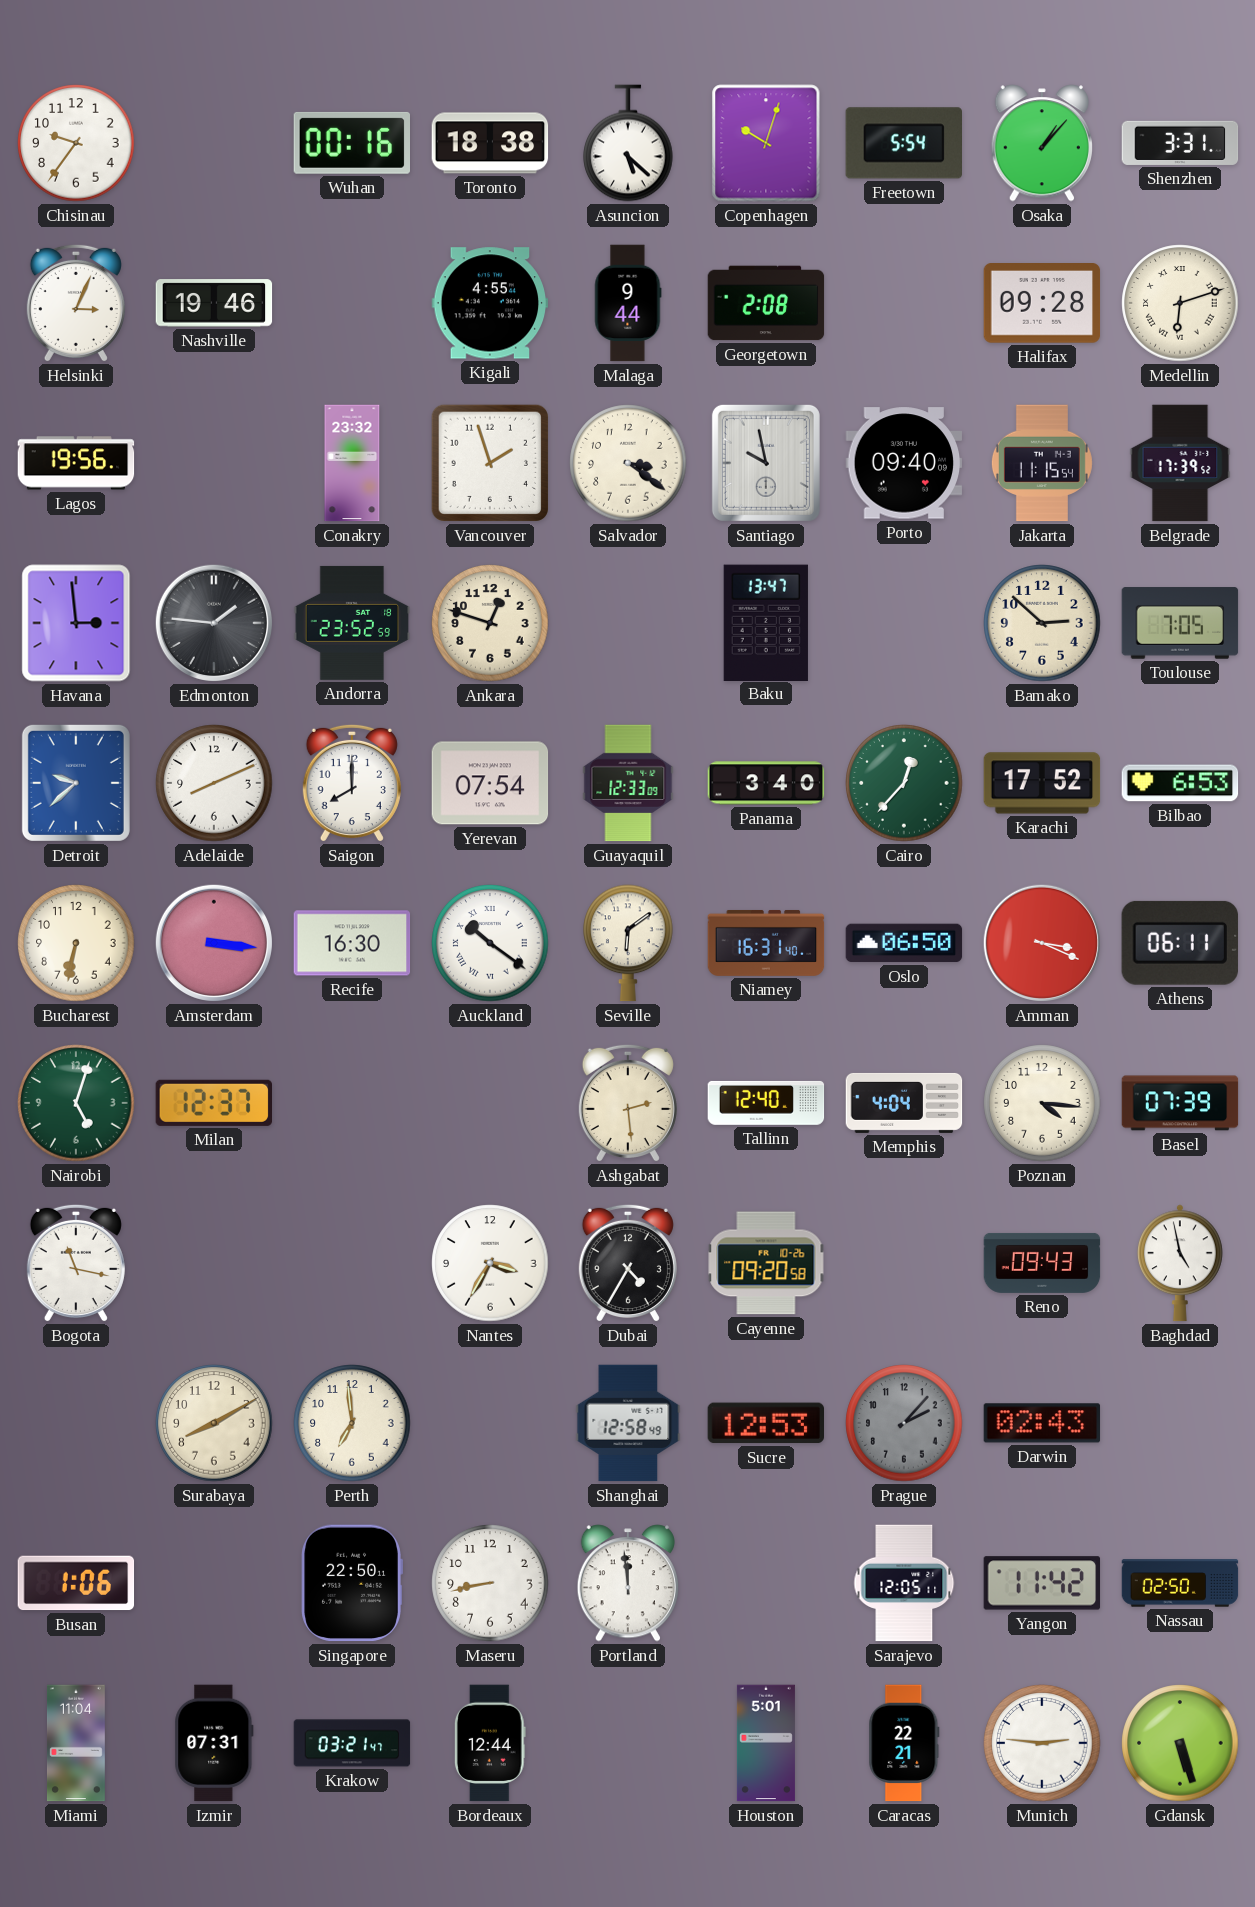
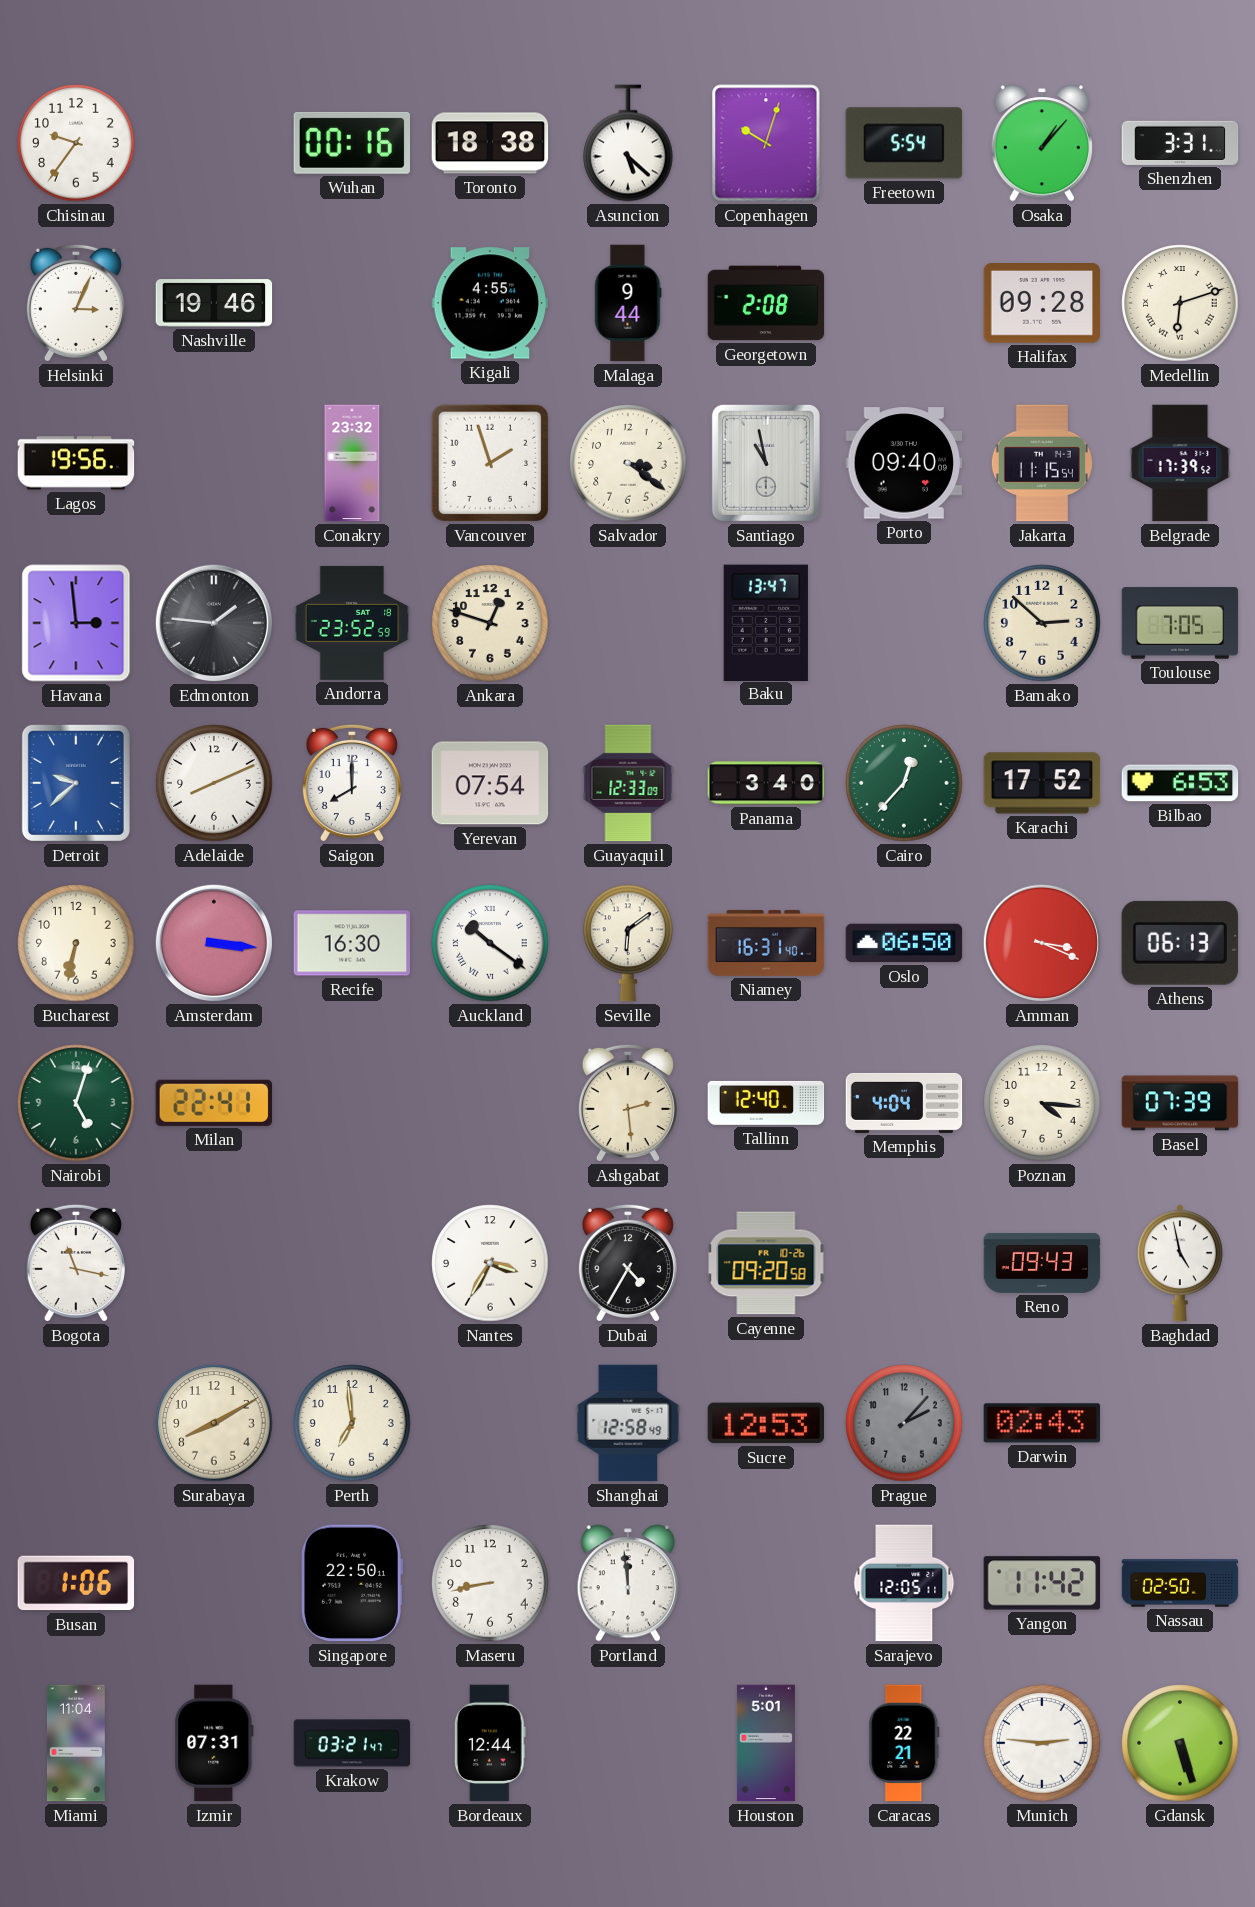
Santiago: 9:58 -> 10:58
Athens: 06:11 -> 06:13
Milan: 12:37 -> 22:41
